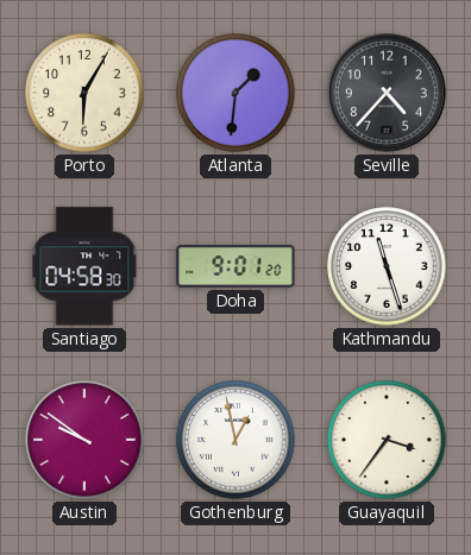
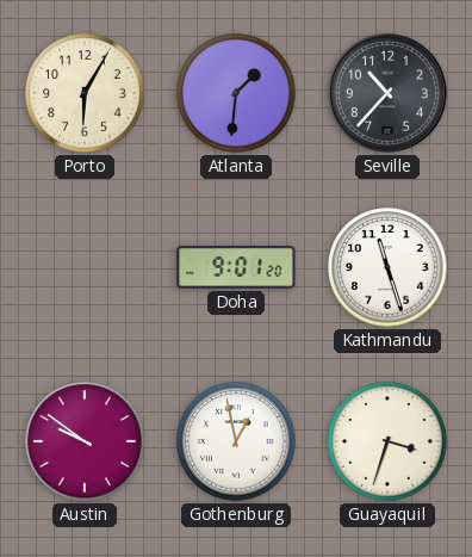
Seville: 4:37 -> 10:37
Santiago: 04:58 -> none
Guayaquil: 3:36 -> 3:33
